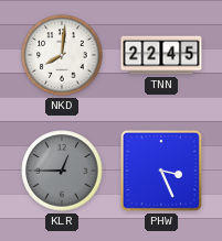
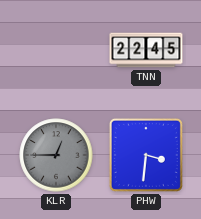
NKD: 8:01 -> none
PHW: 3:26 -> 3:31
